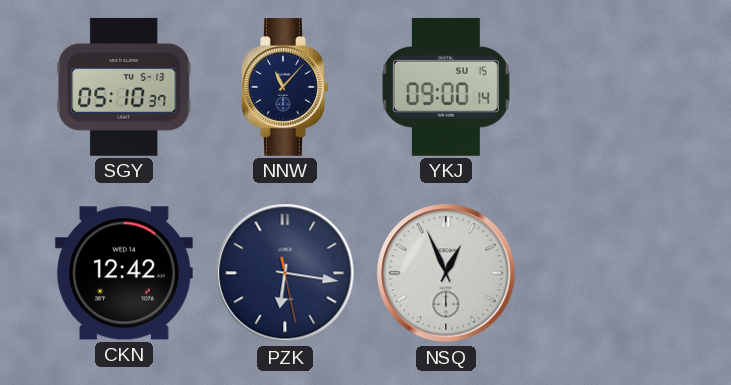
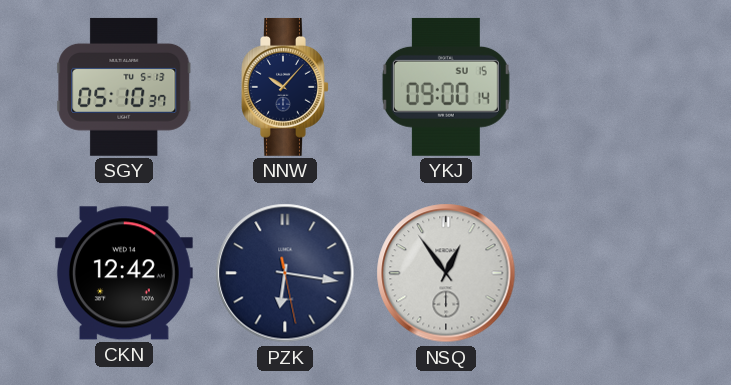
NNW: 11:07 -> 10:07
NSQ: 12:56 -> 12:54
